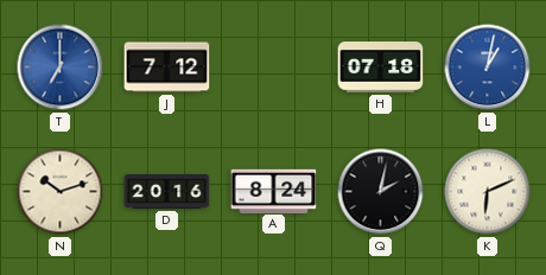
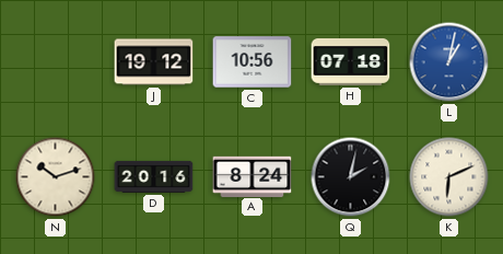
T: 7:00 -> none
J: 7:12 -> 19:12
C: none -> 10:56
